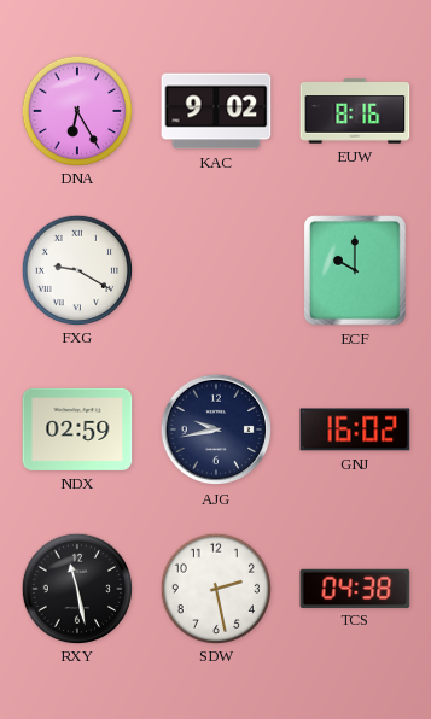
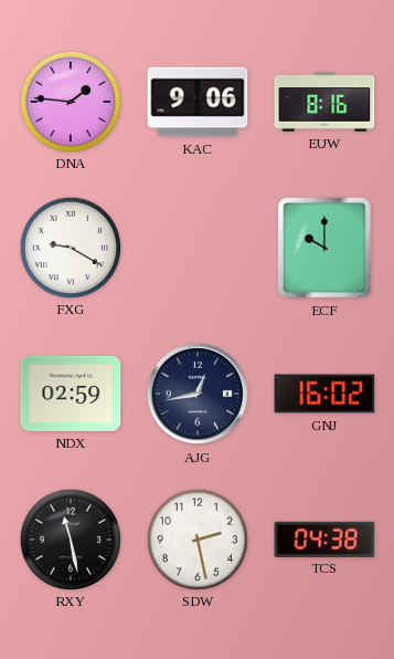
DNA: 6:25 -> 1:46
KAC: 9:02 -> 9:06
AJG: 9:43 -> 12:43
